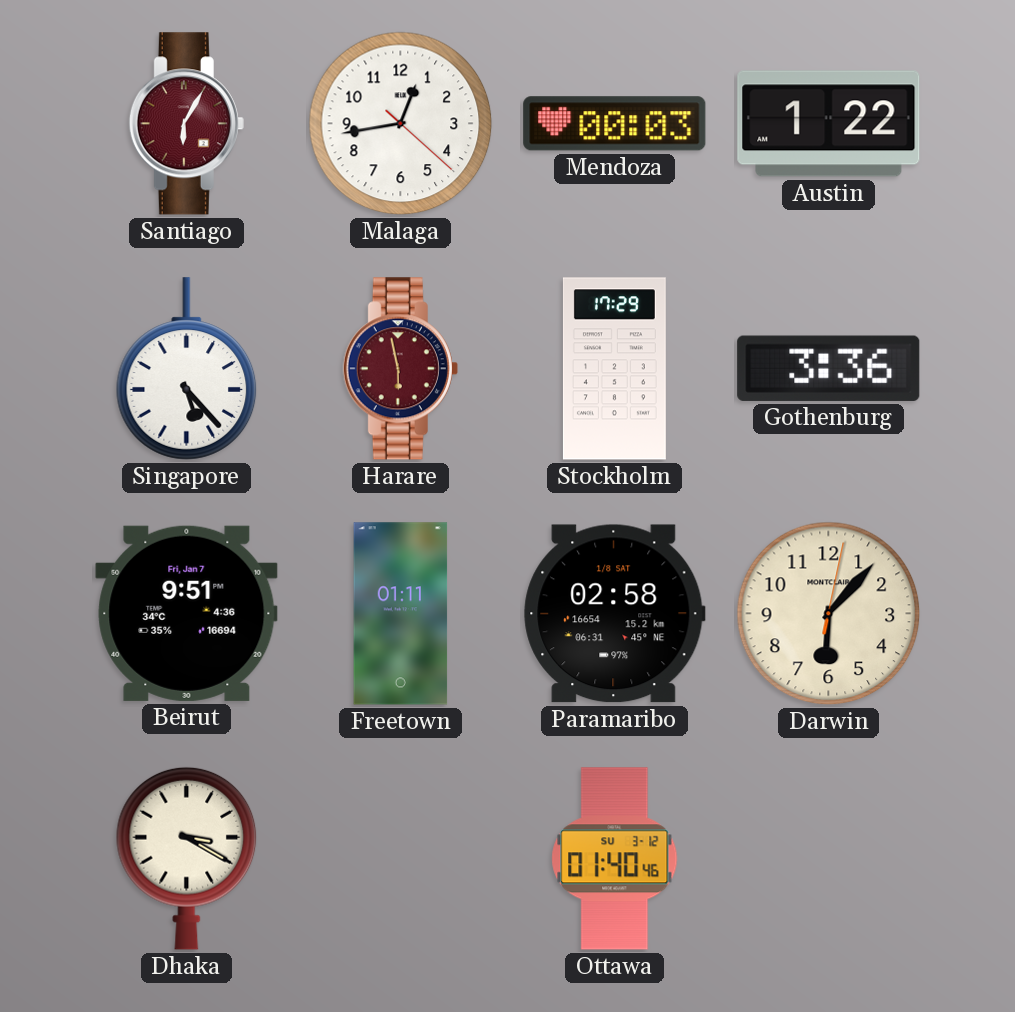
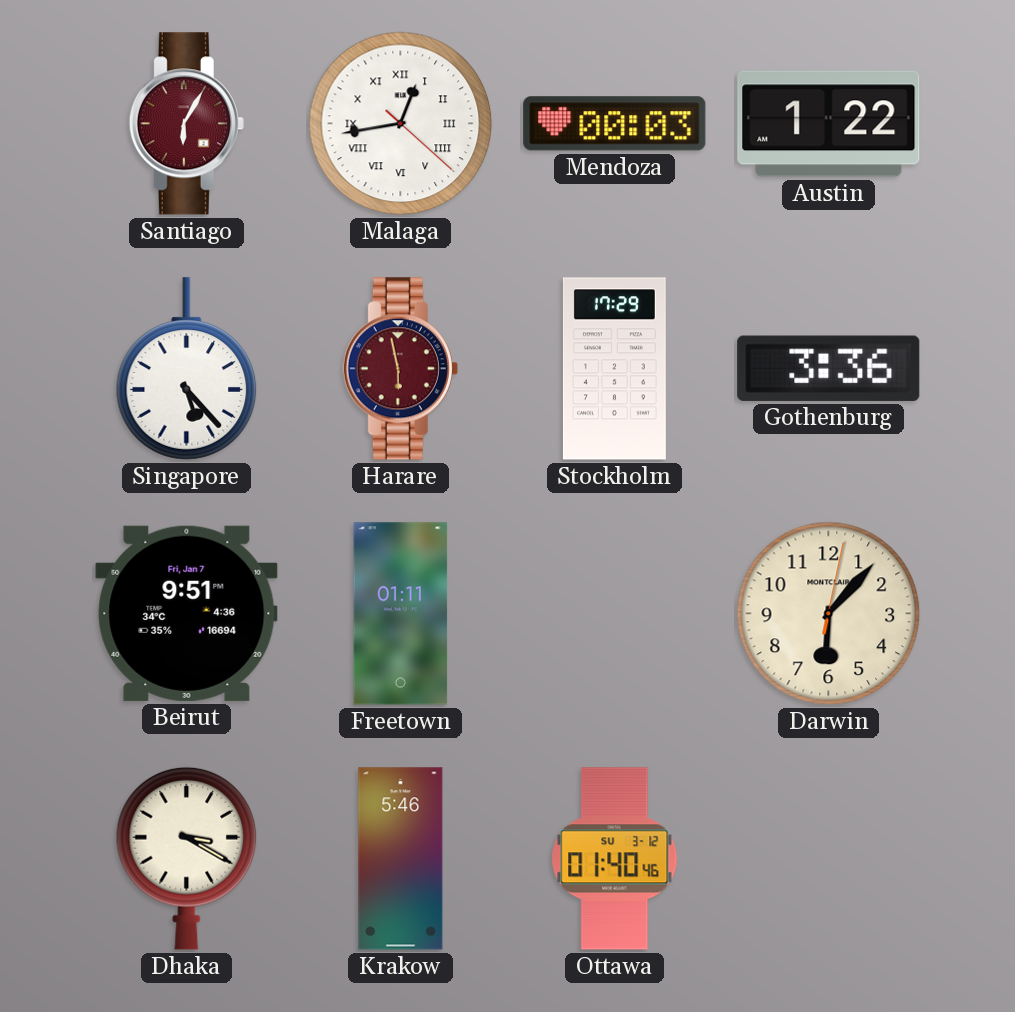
Malaga numerals: Arabic -> Roman
Paramaribo: 02:58 -> none
Krakow: none -> 5:46
